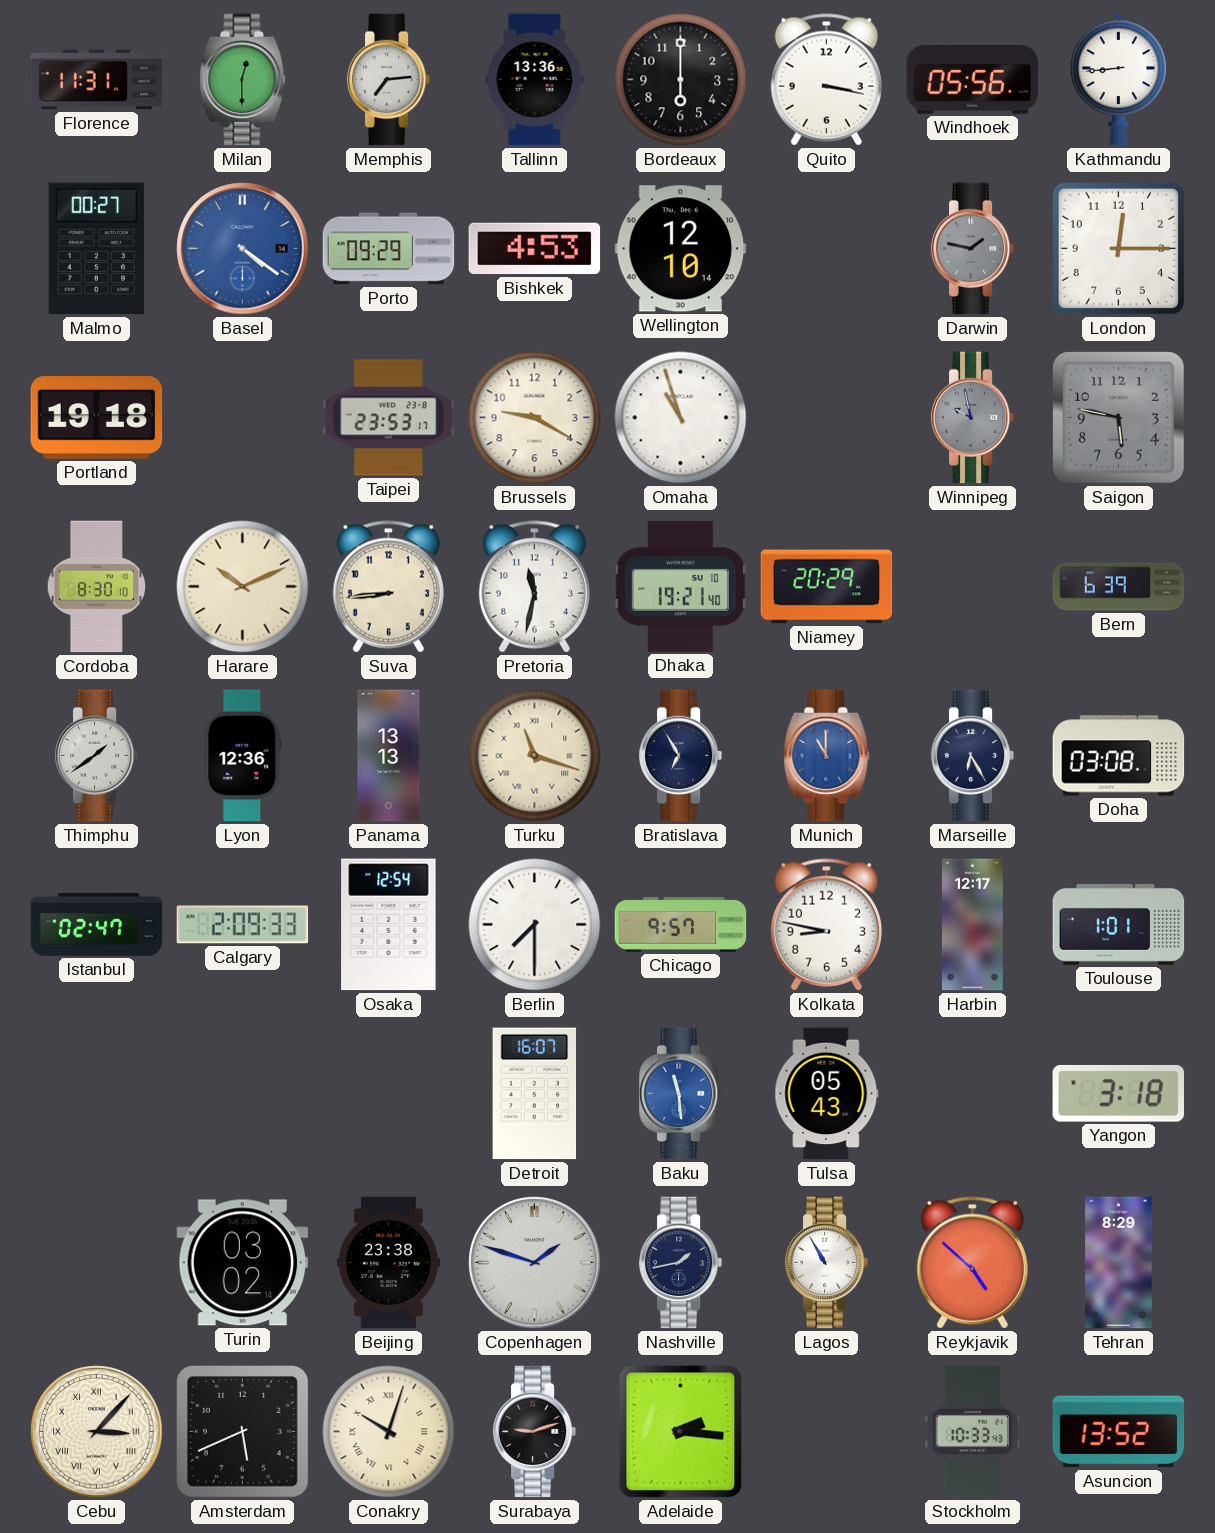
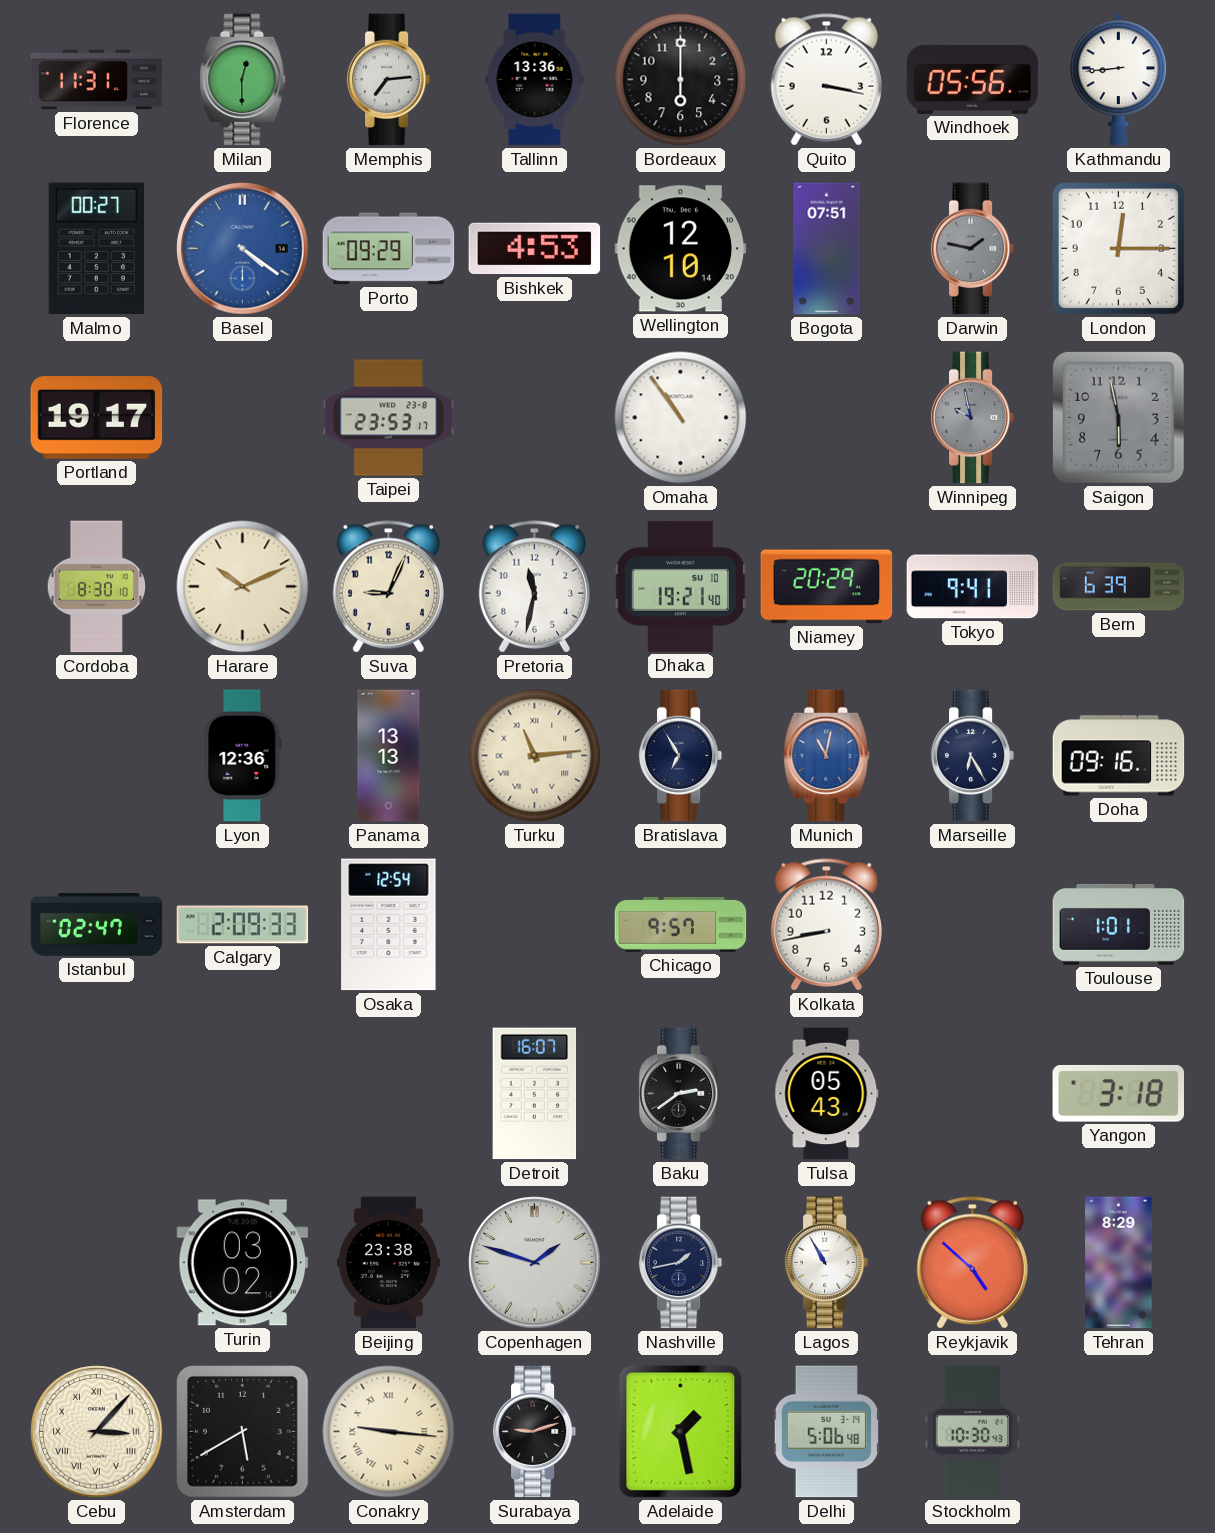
Bogota: none -> 07:51
Portland: 19:18 -> 19:17
Brussels: 9:20 -> none
Omaha: 10:57 -> 10:54
Saigon: 5:47 -> 5:58
Suva: 8:44 -> 9:04
Tokyo: none -> 9:41
Thimphu: 1:39 -> none
Turku: 11:18 -> 11:14
Munich: 11:00 -> 11:02
Doha: 03:08 -> 09:16
Berlin: 7:30 -> none
Kolkata: 8:47 -> 8:43
Harbin: 12:17 -> none
Baku: 11:29 -> 2:39
Baku dial: blue -> black
Amsterdam: 5:41 -> 5:40
Conakry: 10:03 -> 9:16
Adelaide: 2:16 -> 1:28
Delhi: none -> 5:06
Stockholm: 10:33 -> 10:30
Asuncion: 13:52 -> none
